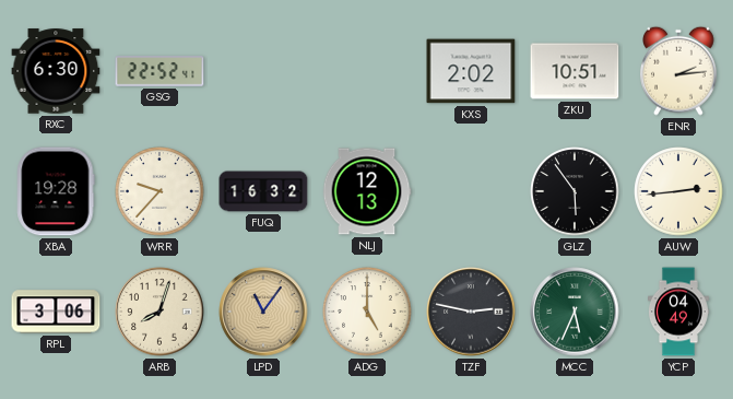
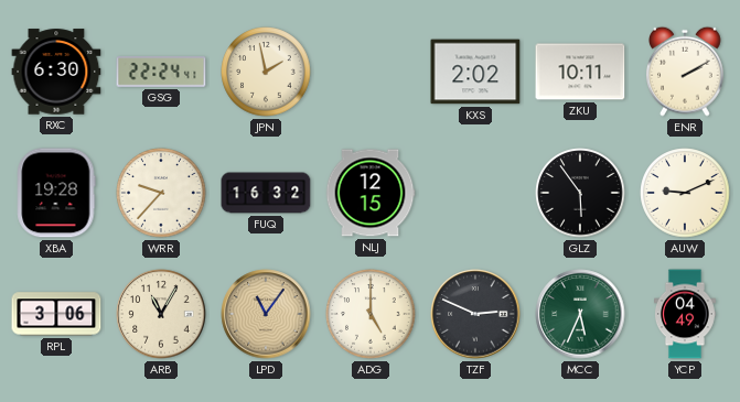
GSG: 22:52 -> 22:24
JPN: none -> 1:58
ZKU: 10:51 -> 10:11
ENR: 2:14 -> 2:10
NLJ: 12:13 -> 12:15
AUW: 2:44 -> 9:11
ARB: 8:03 -> 11:05
TZF: 2:47 -> 2:49
